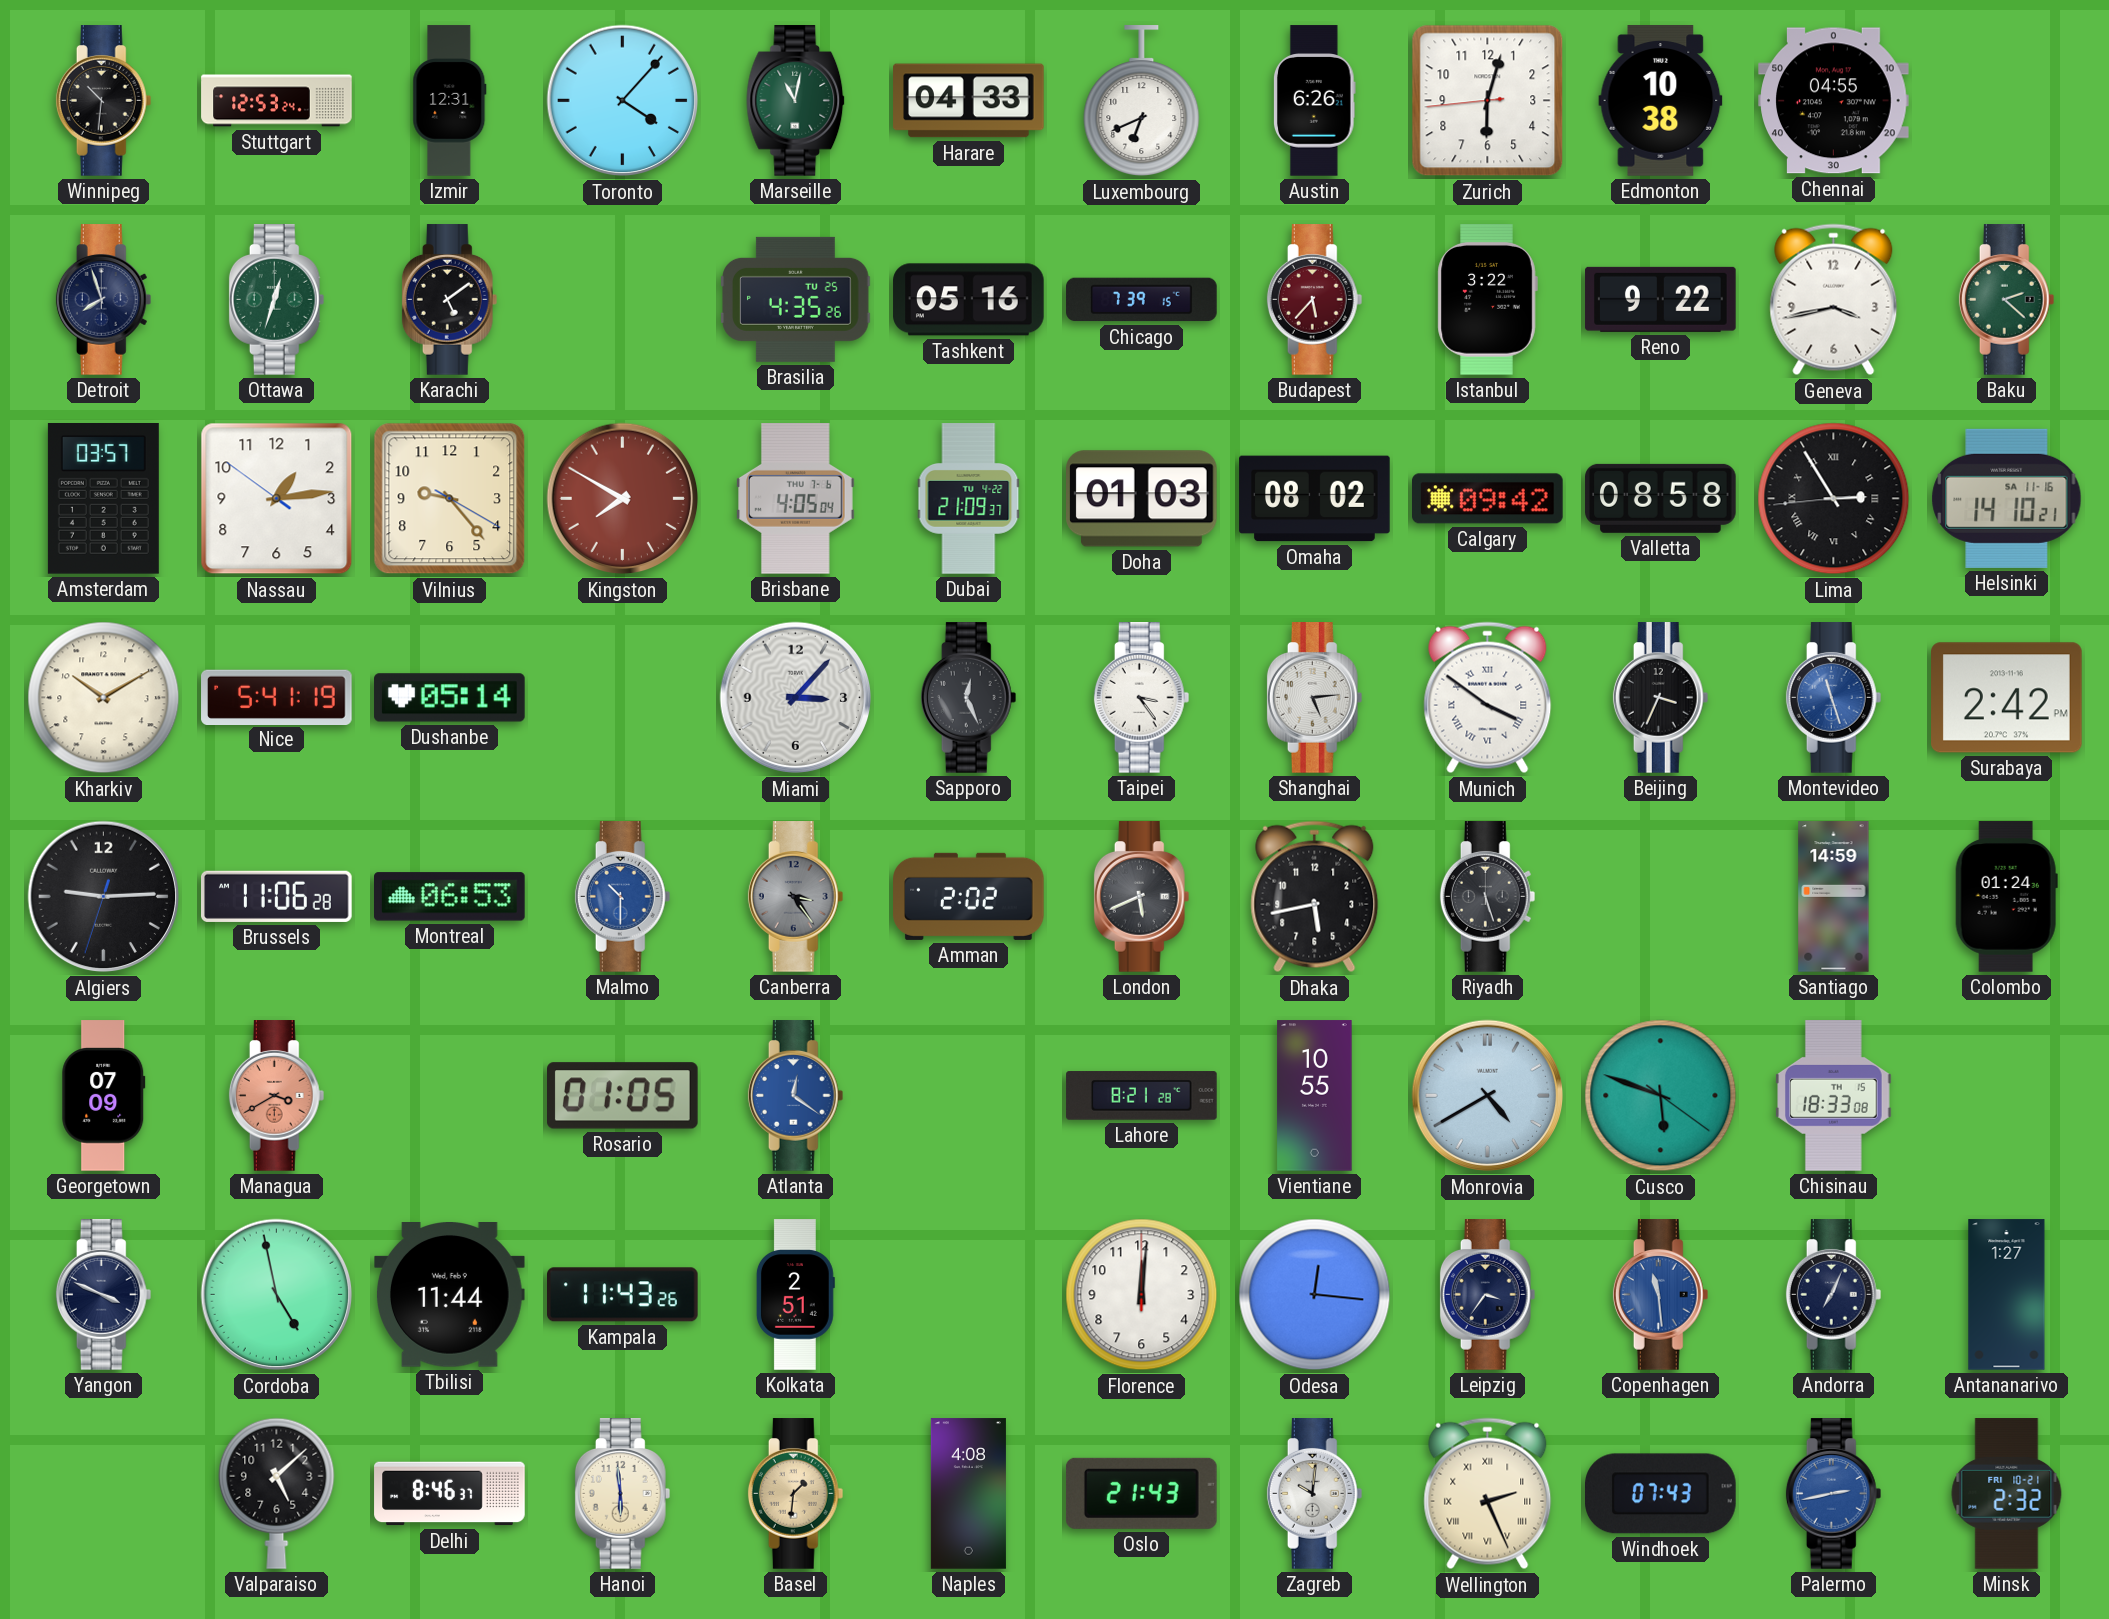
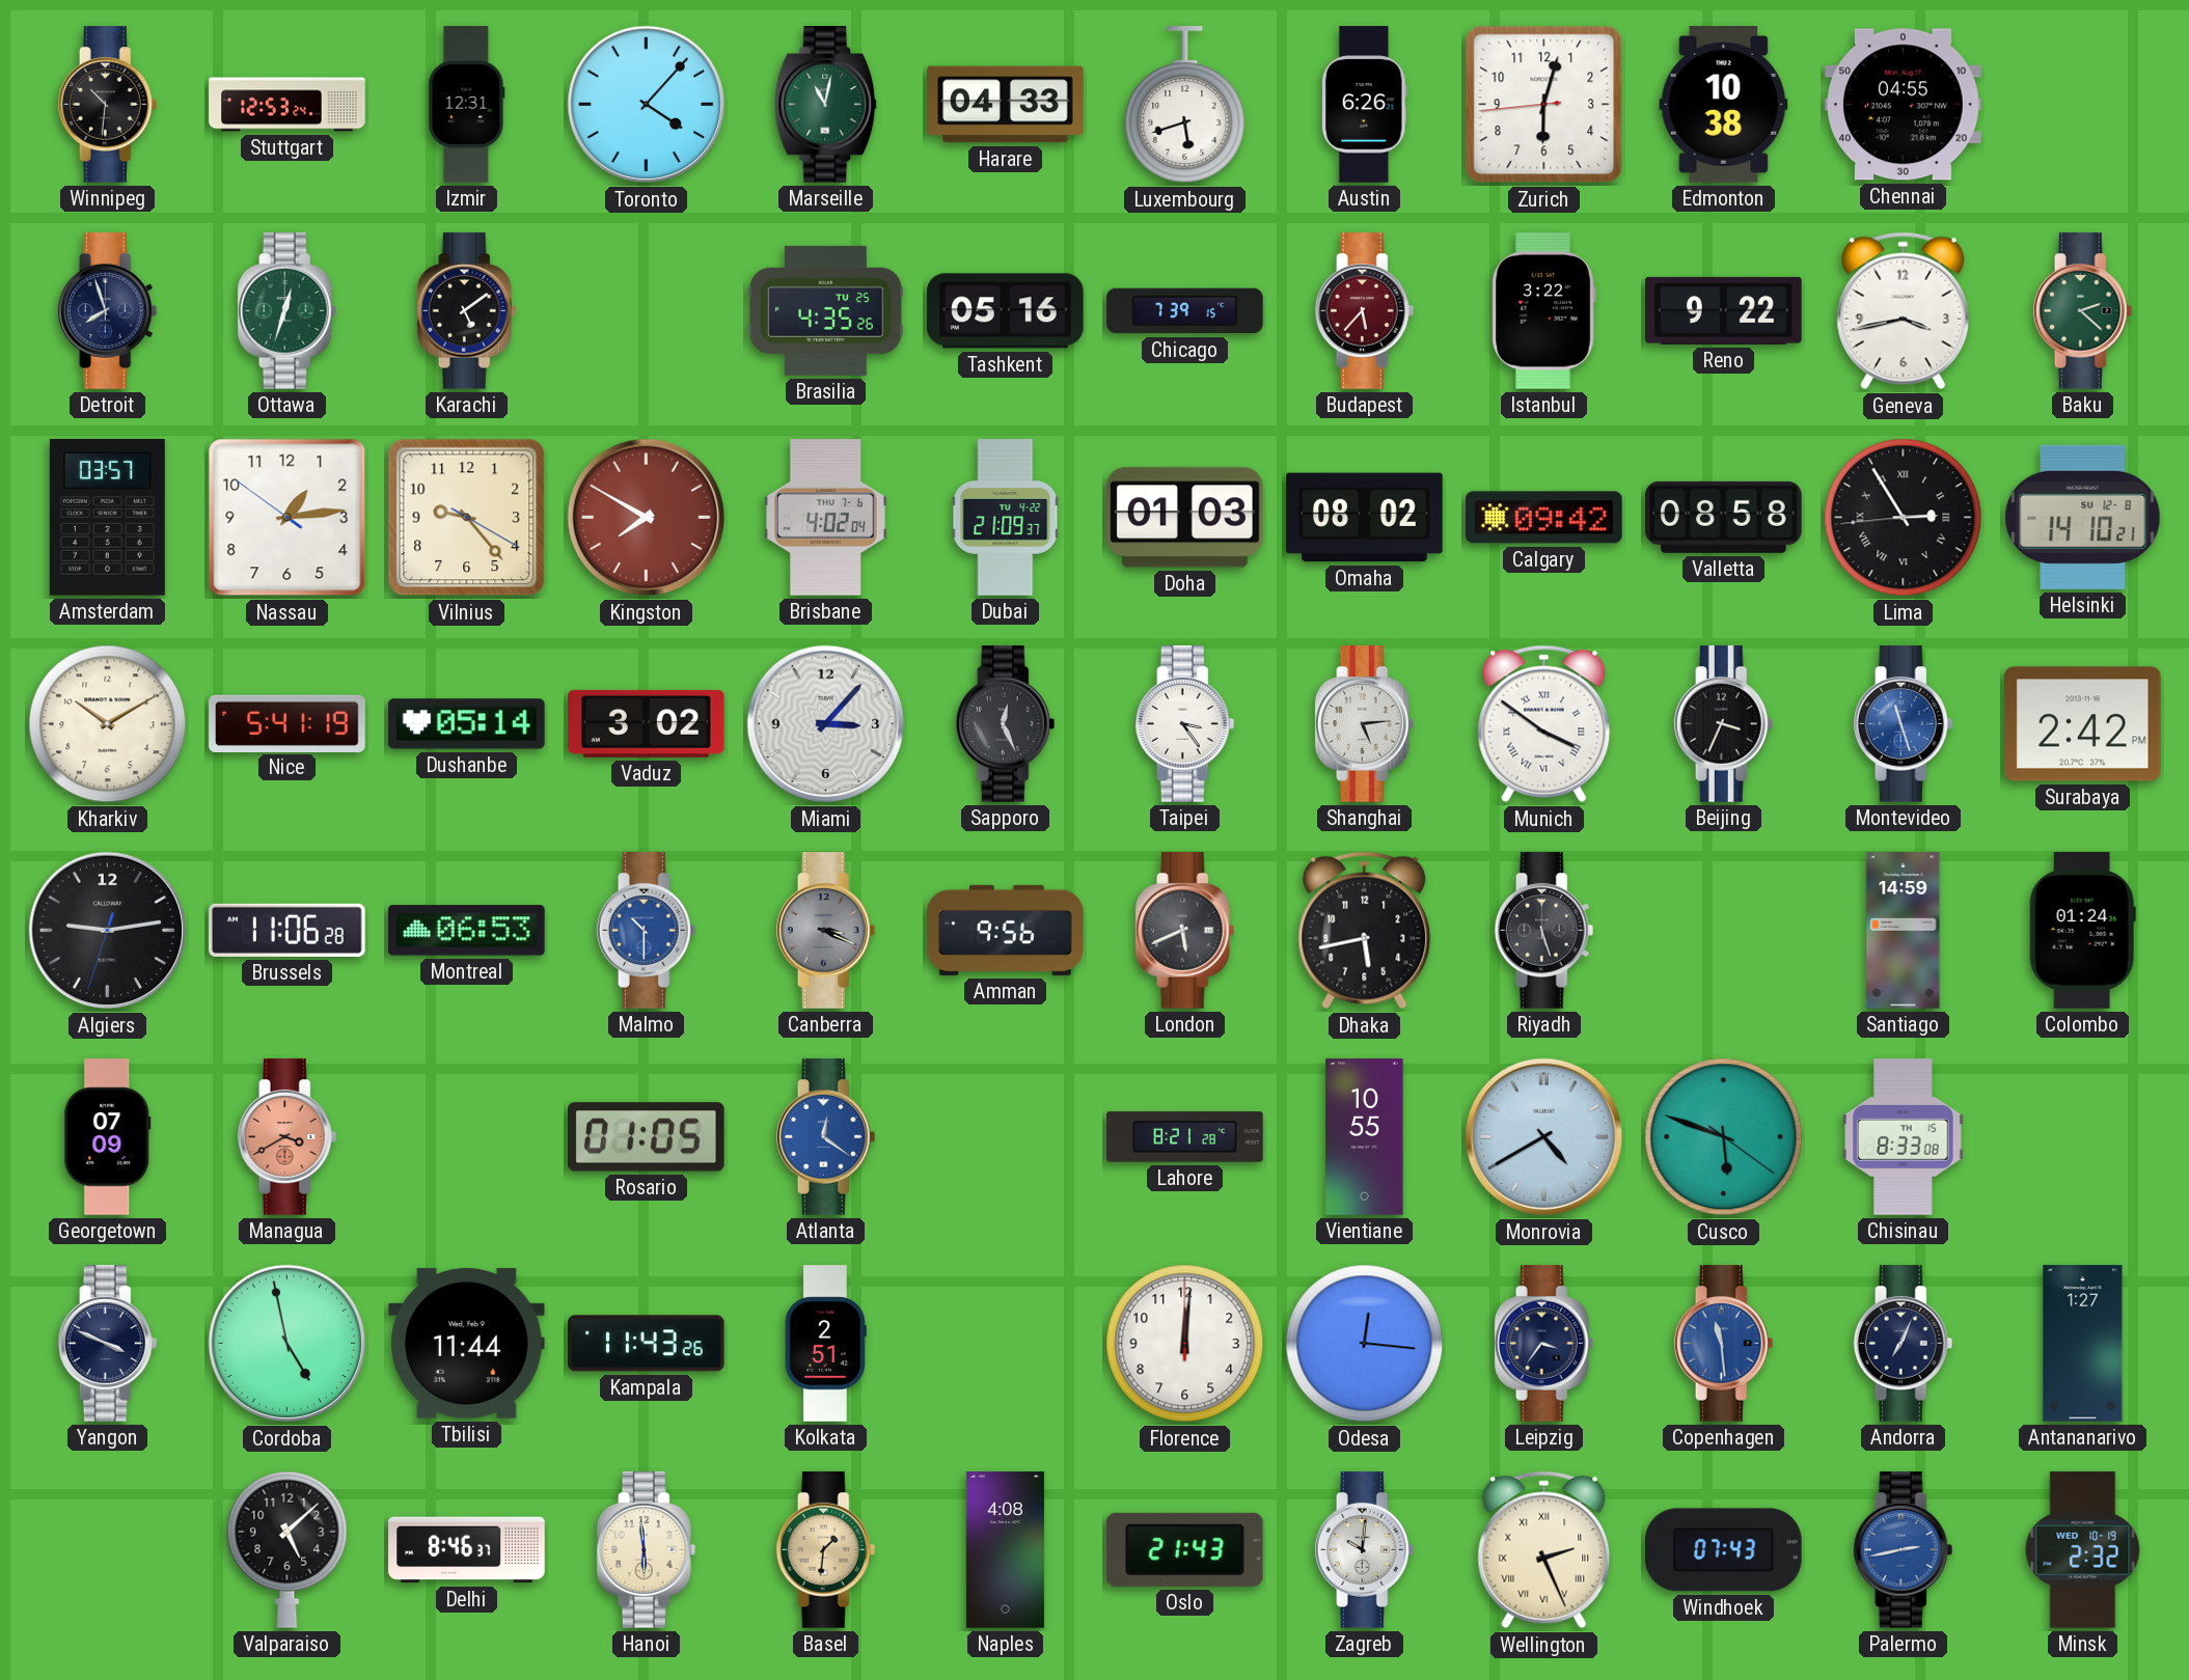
Luxembourg: 6:41 -> 5:42
Brisbane: 4:05 -> 4:02
Helsinki date: SA 11-16 -> SU 12-8
Vaduz: none -> 3:02
Algiers: 9:14 -> 9:13
Canberra: 3:24 -> 3:19
Amman: 2:02 -> 9:56
Chisinau: 18:33 -> 8:33
Minsk date: FRI 10-21 -> WED 10-19
